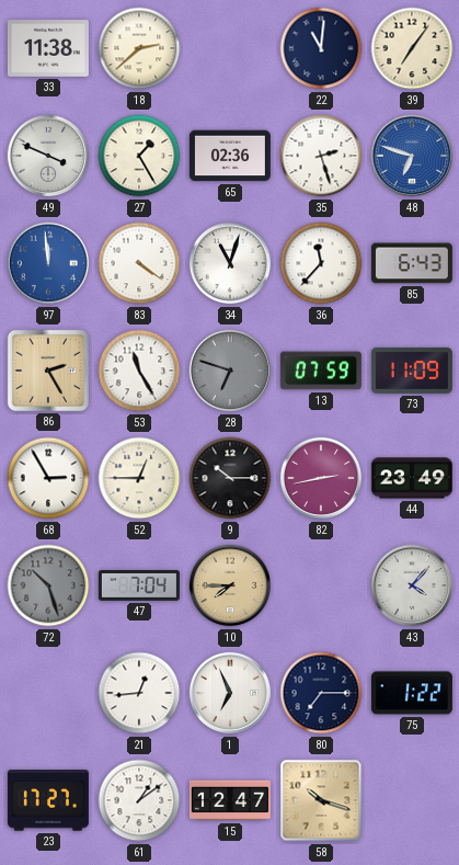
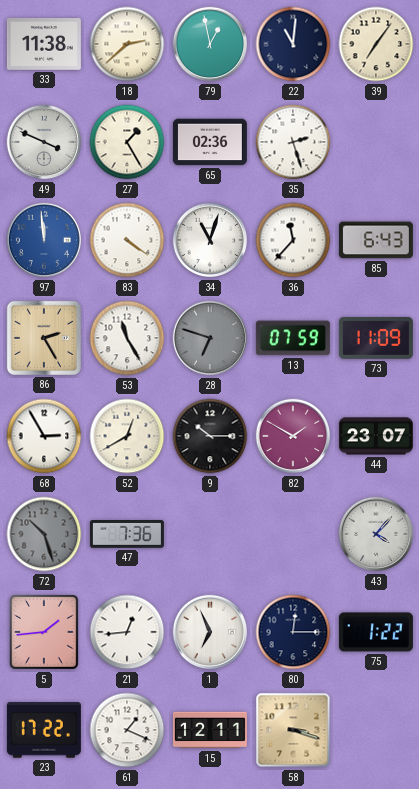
79: none -> 12:58
48: 6:48 -> none
52: 12:45 -> 12:40
82: 2:43 -> 1:50
44: 23:49 -> 23:07
47: 7:04 -> 7:36
10: 7:45 -> none
5: none -> 1:44
80: 7:15 -> 12:15
23: 17:27 -> 17:22
61: 1:09 -> 1:19
15: 12:47 -> 12:11
58: 10:18 -> 3:18
